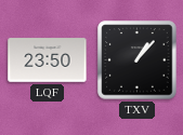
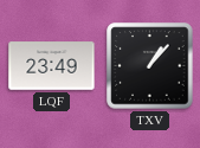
LQF: 23:50 -> 23:49
